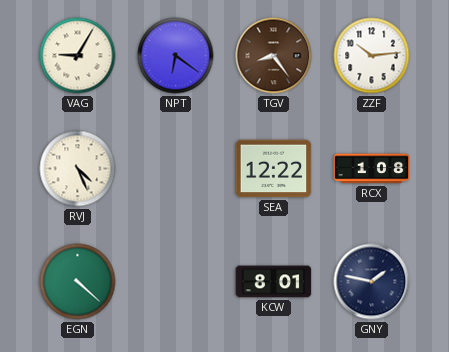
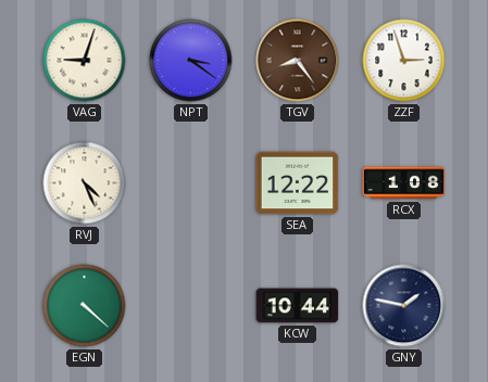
VAG: 9:05 -> 9:03
NPT: 6:21 -> 3:21
ZZF: 10:14 -> 2:57
KCW: 8:01 -> 10:44
